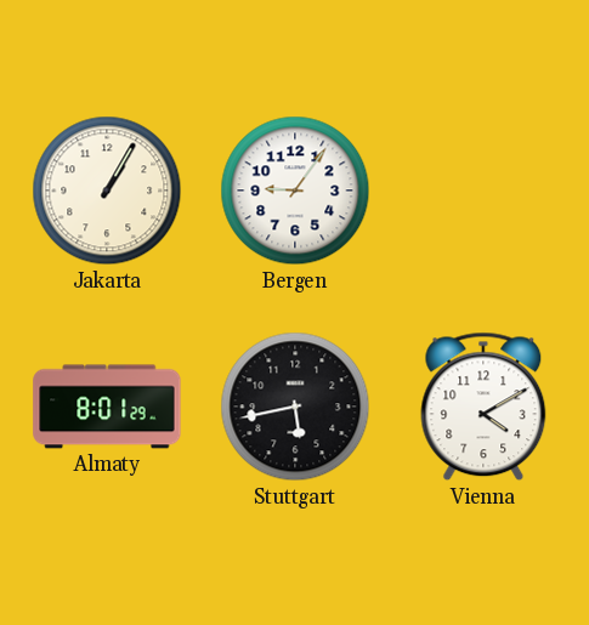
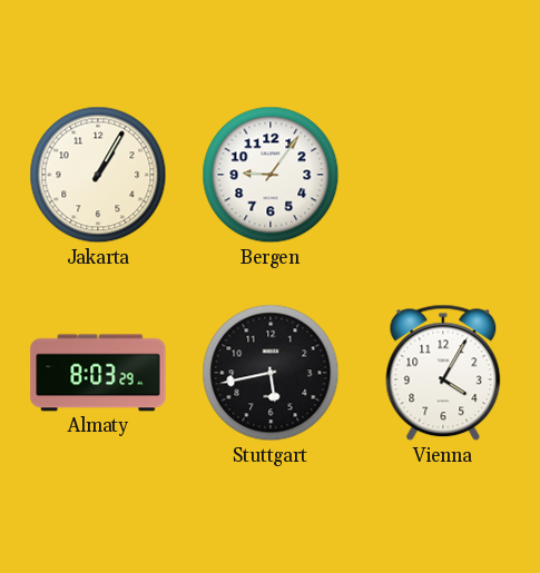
Almaty: 8:01 -> 8:03
Vienna: 4:10 -> 4:05
